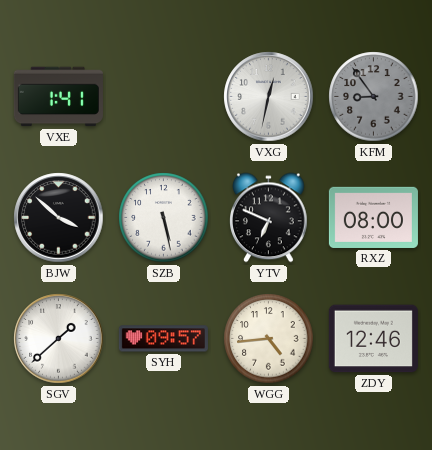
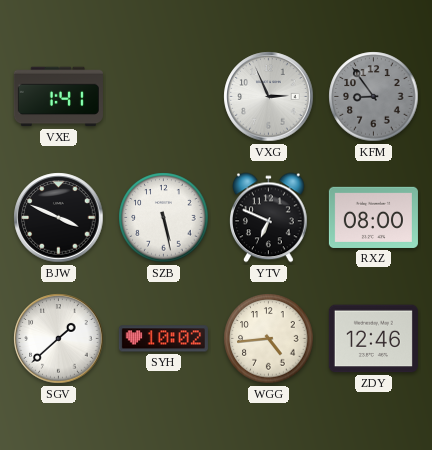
VXG: 12:32 -> 2:56
BJW: 3:52 -> 3:49
SYH: 09:57 -> 10:02
